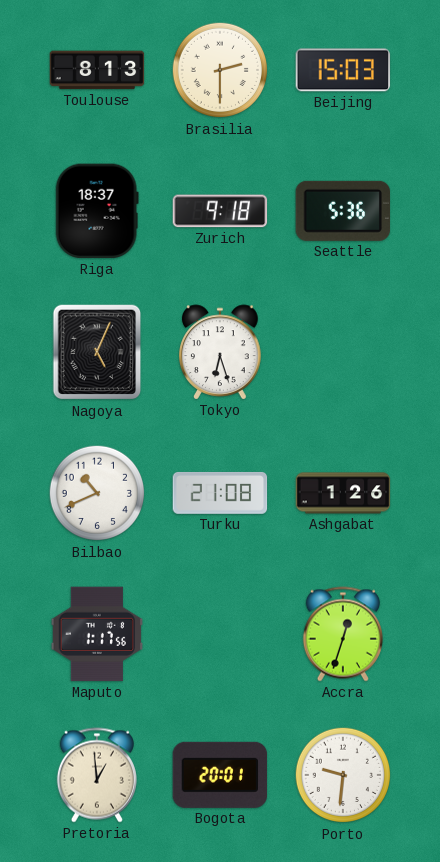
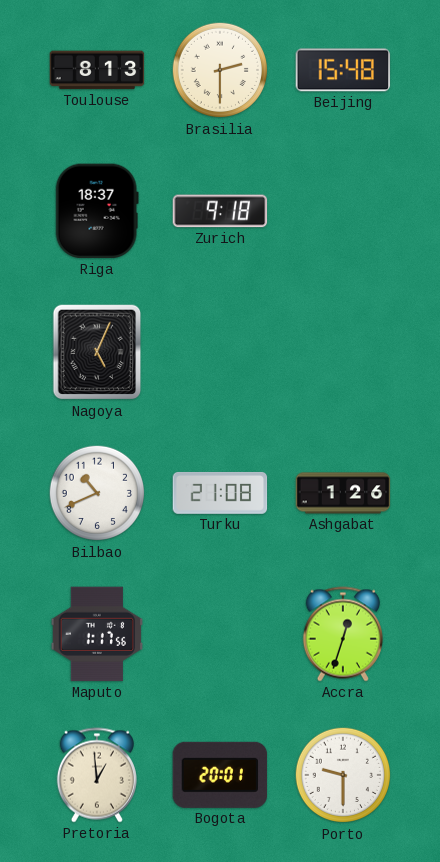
Beijing: 15:03 -> 15:48
Seattle: 5:36 -> none
Tokyo: 6:27 -> none
Porto: 9:31 -> 9:30
